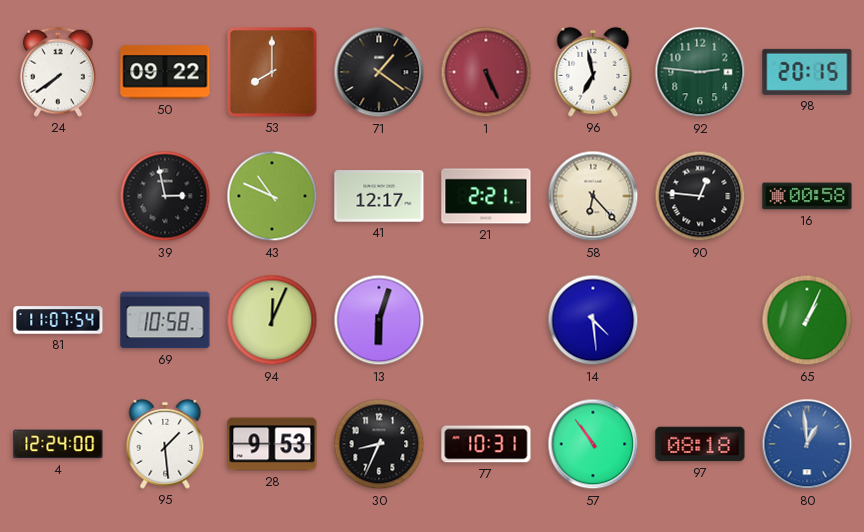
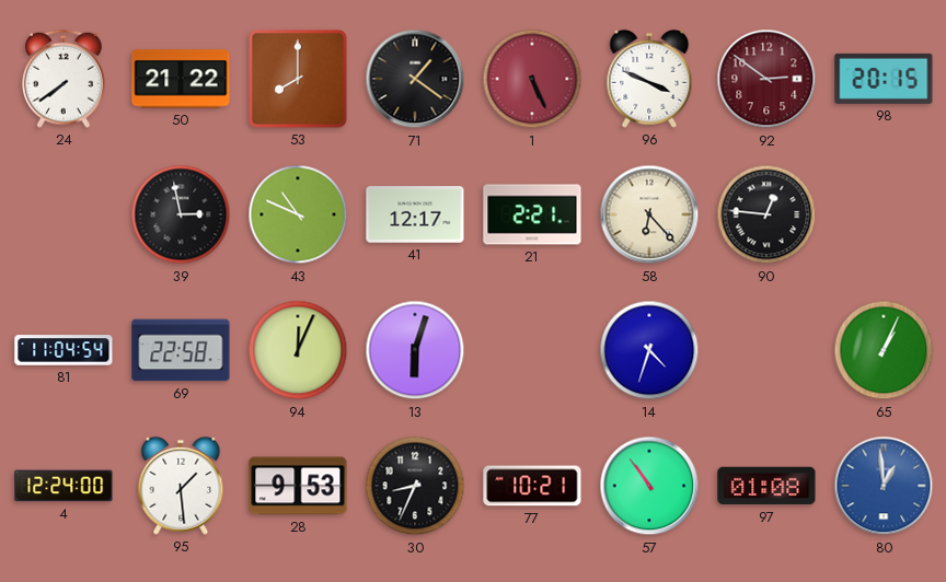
50: 09:22 -> 21:22
96: 6:58 -> 3:49
92: 2:46 -> 2:51
92 dial: green -> burgundy
16: 00:58 -> none
81: 11:07 -> 11:04
69: 10:58 -> 22:58
14: 4:29 -> 4:33
77: 10:31 -> 10:21
97: 08:18 -> 01:08
